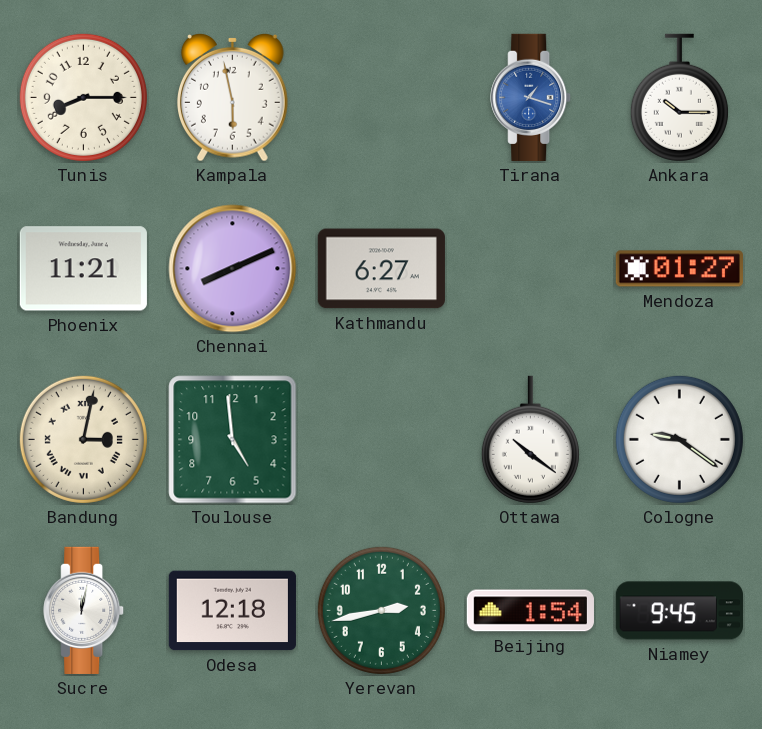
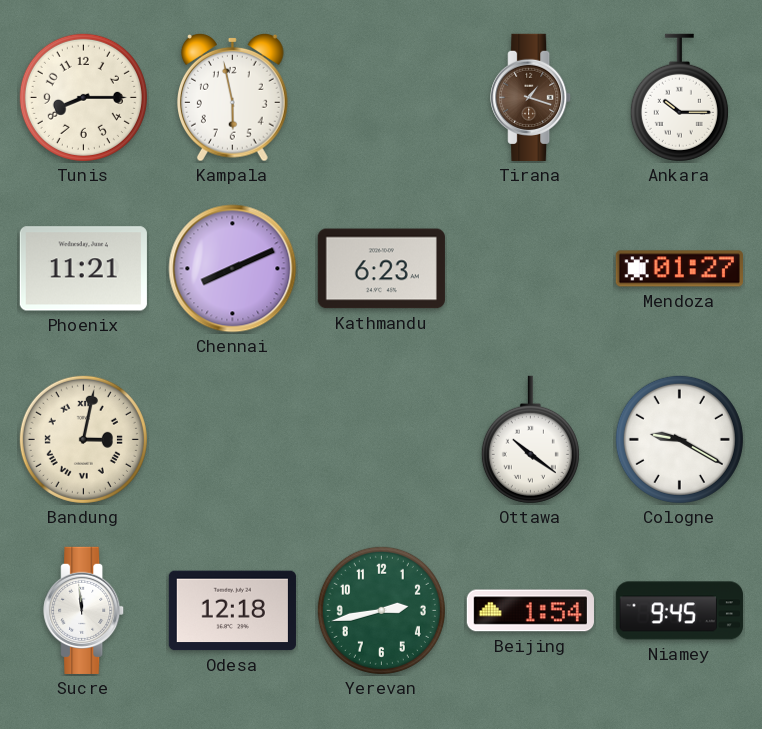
Tirana dial: blue -> brown
Kathmandu: 6:27 -> 6:23
Toulouse: 4:59 -> none
Cologne: 9:21 -> 9:20
Sucre: 12:02 -> 11:59
